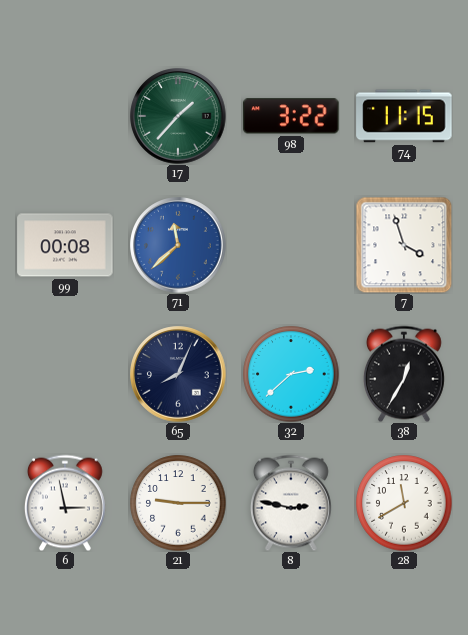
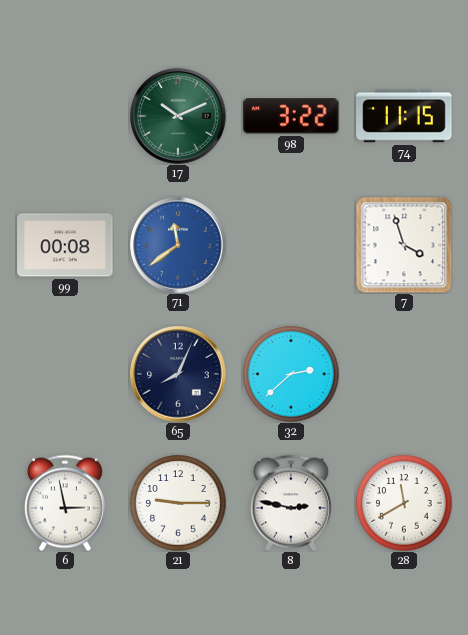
17: 1:37 -> 10:11
71: 11:38 -> 11:39
38: 12:35 -> none
